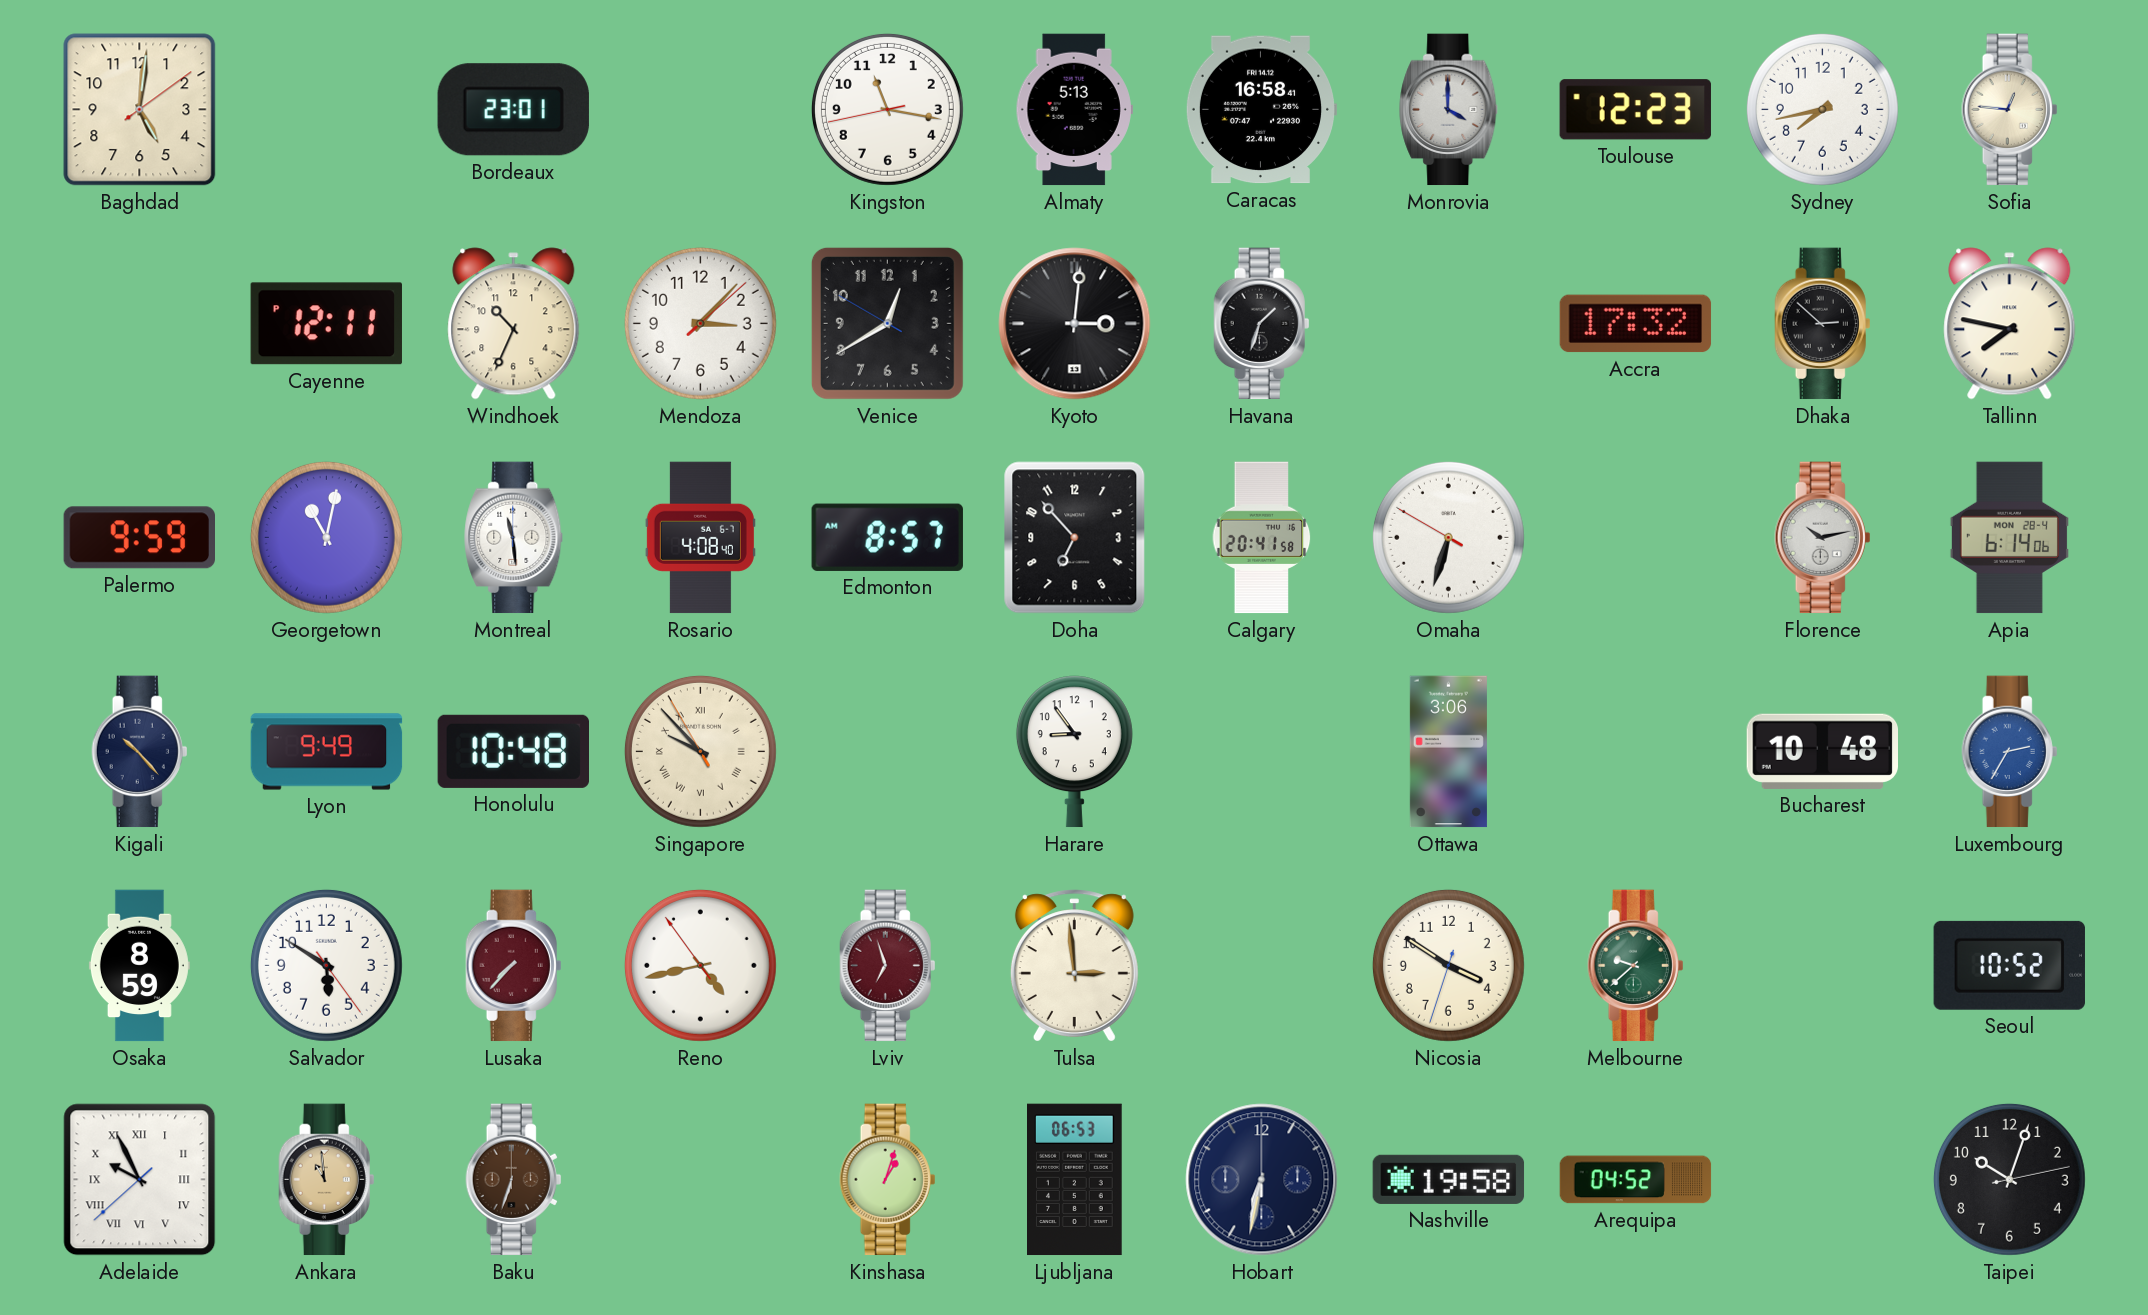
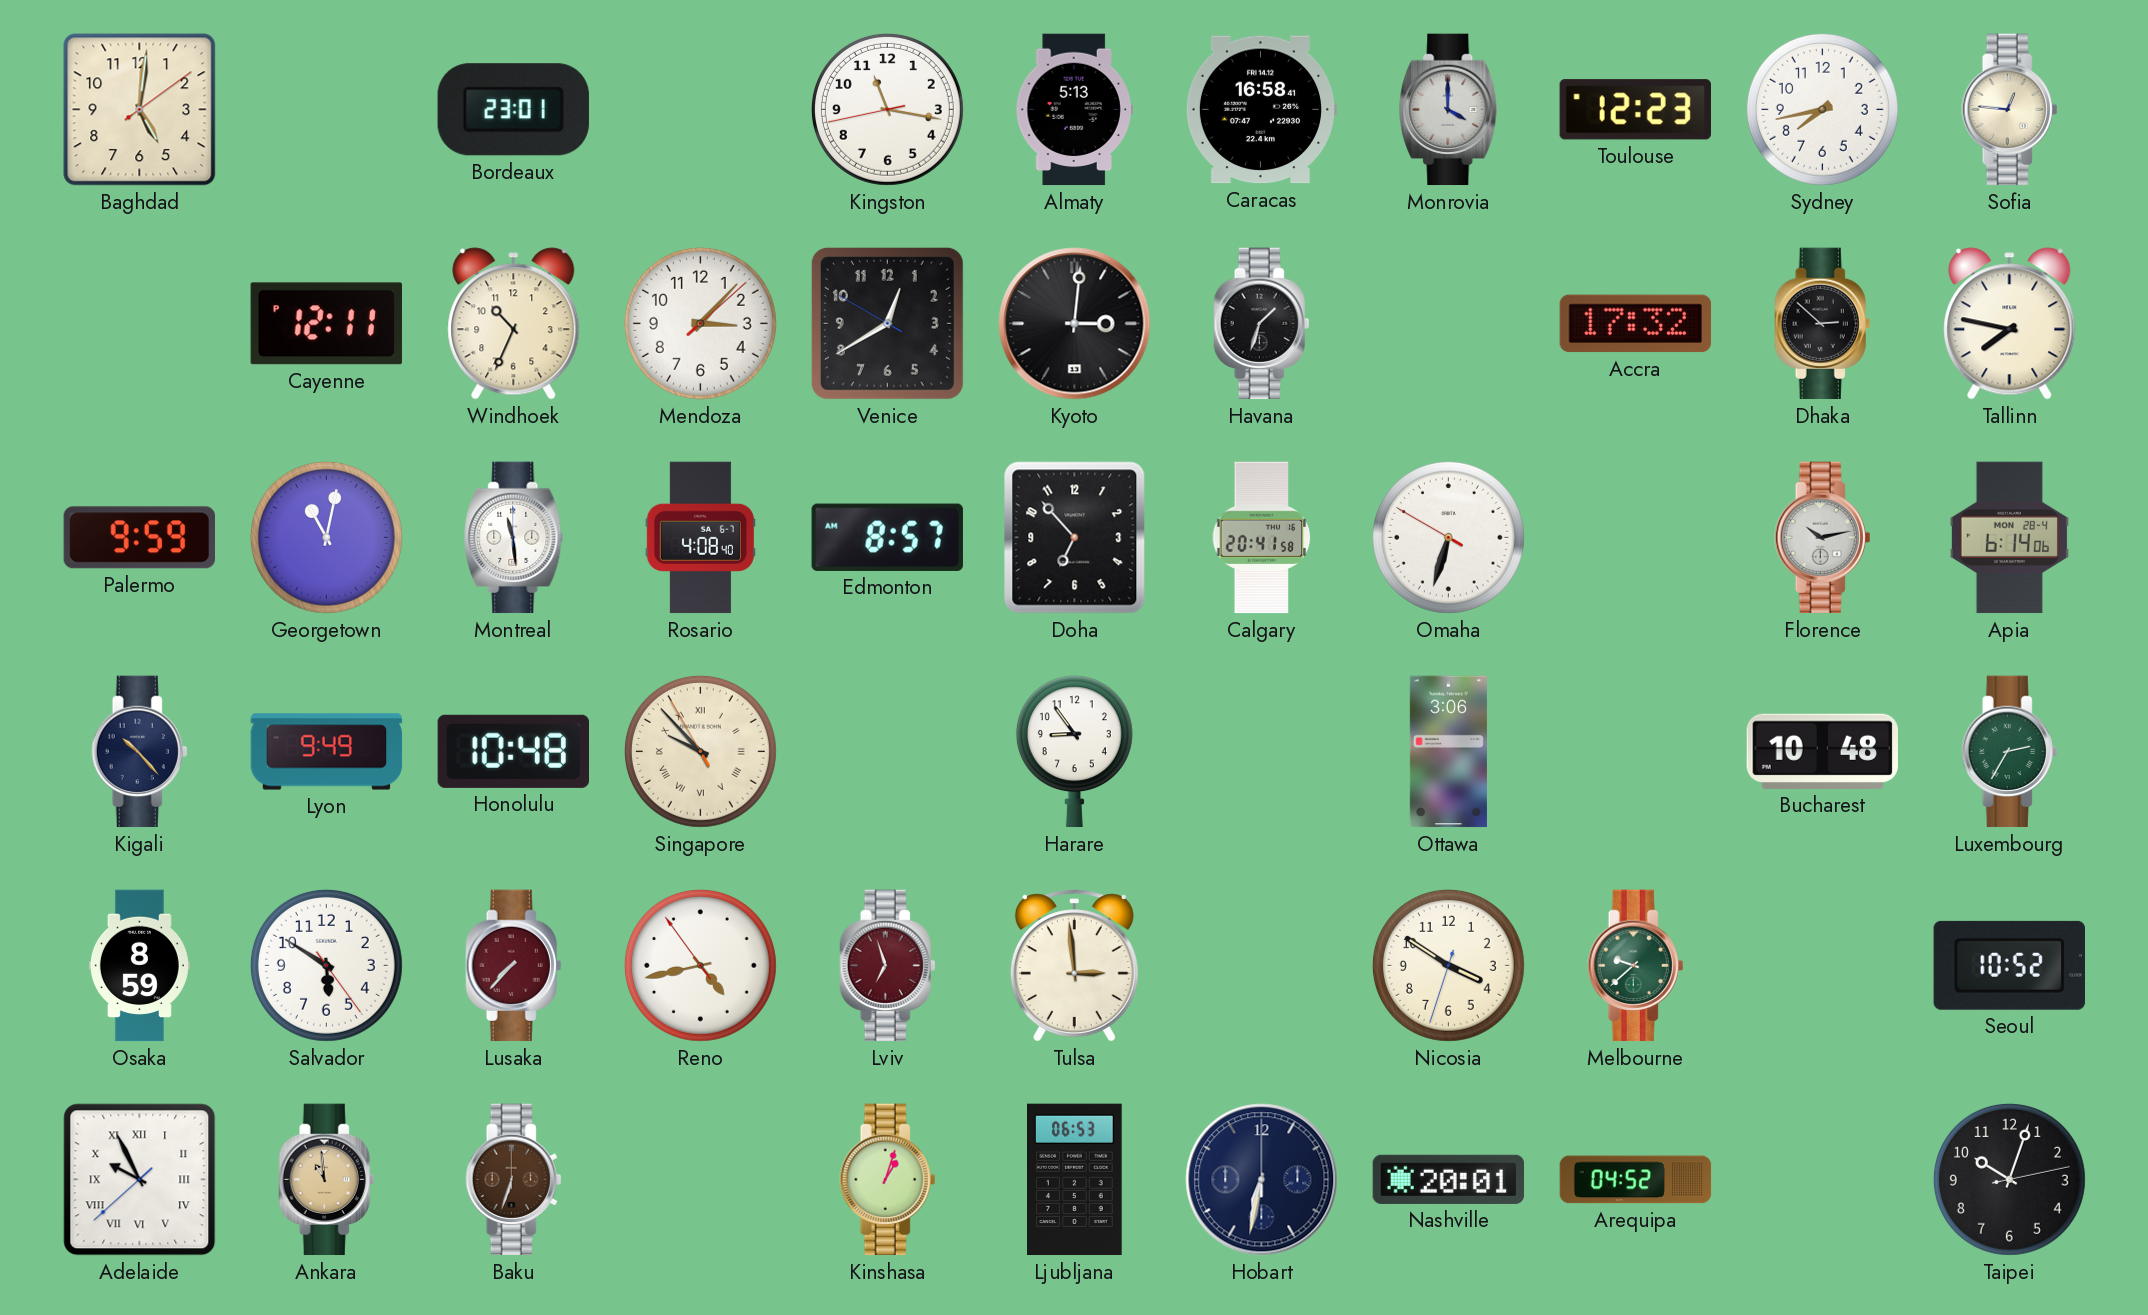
Luxembourg dial: blue -> green
Nashville: 19:58 -> 20:01
